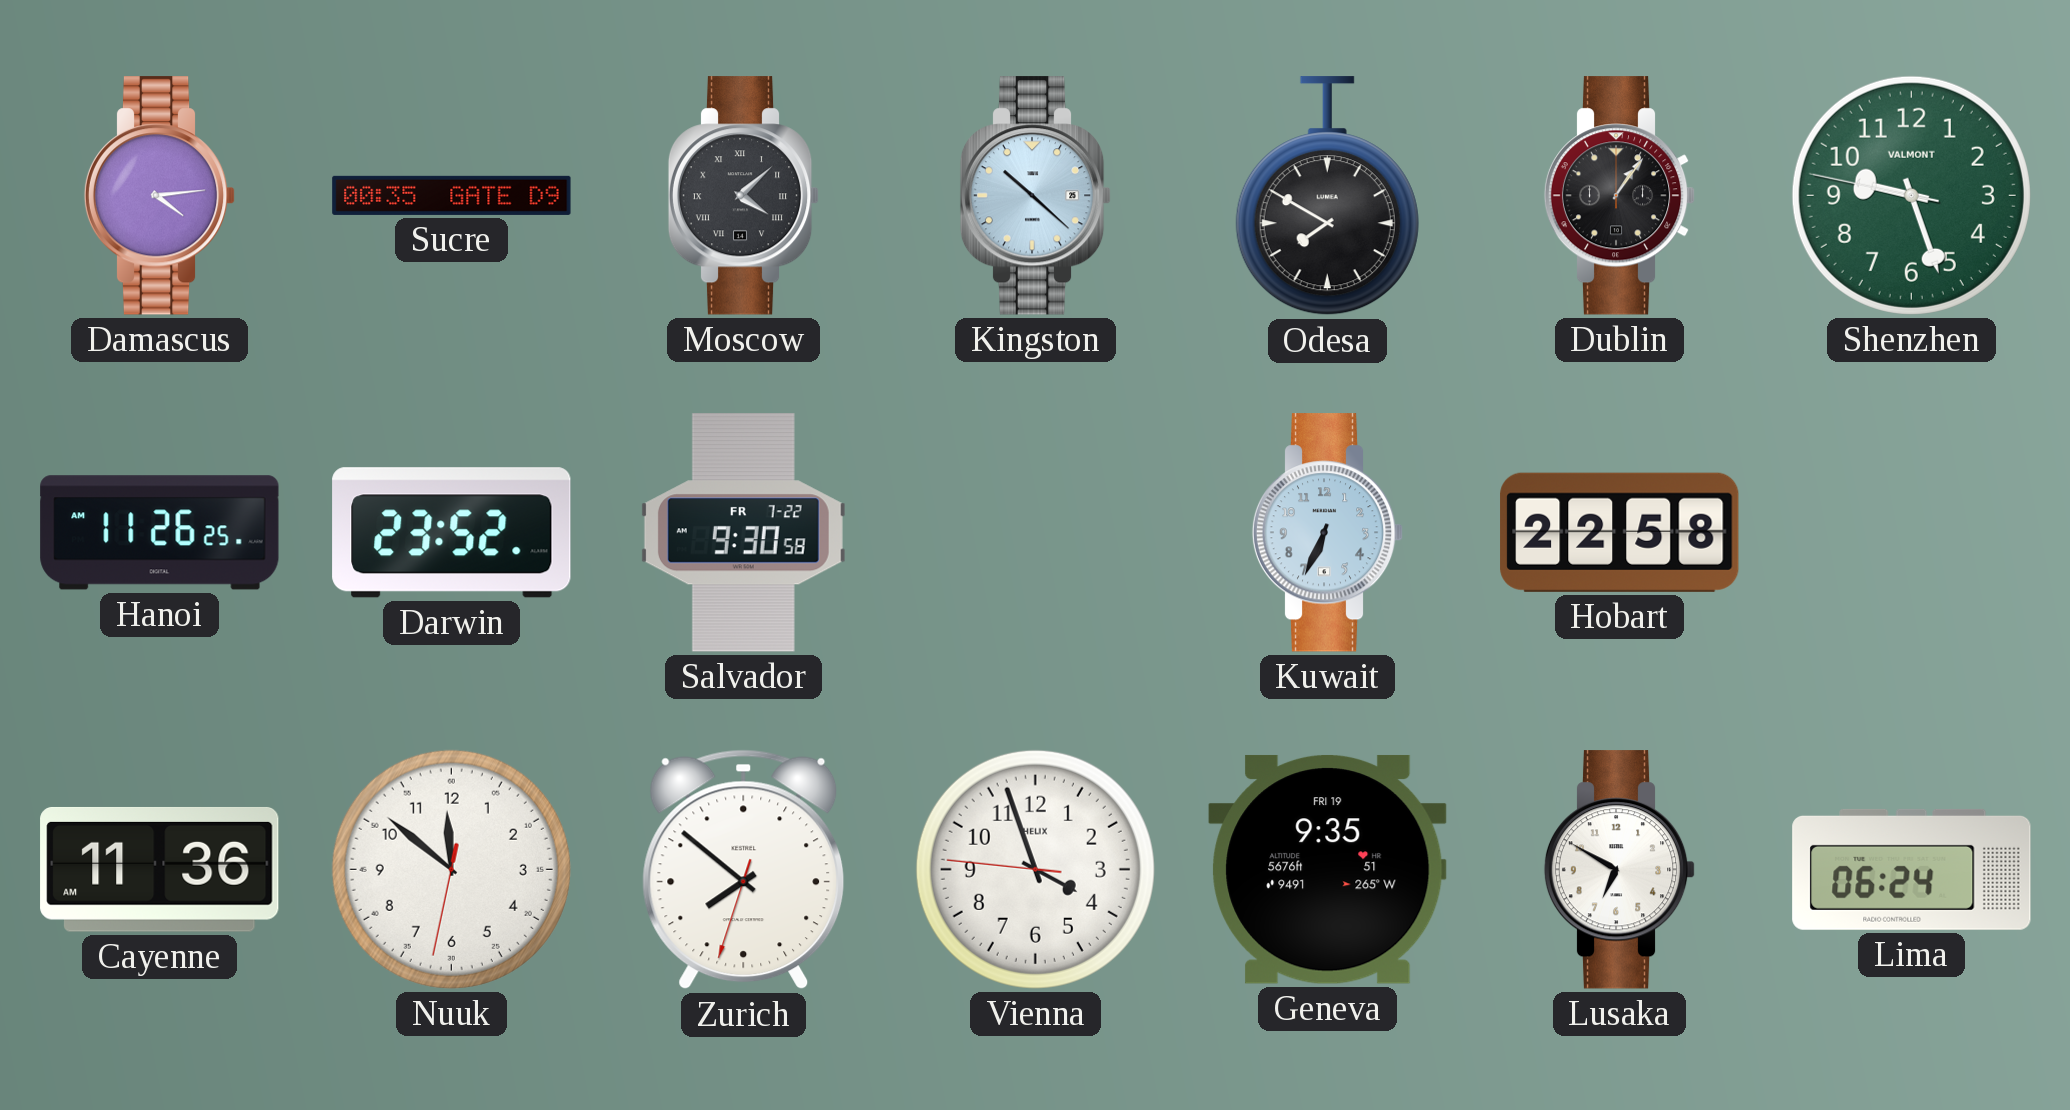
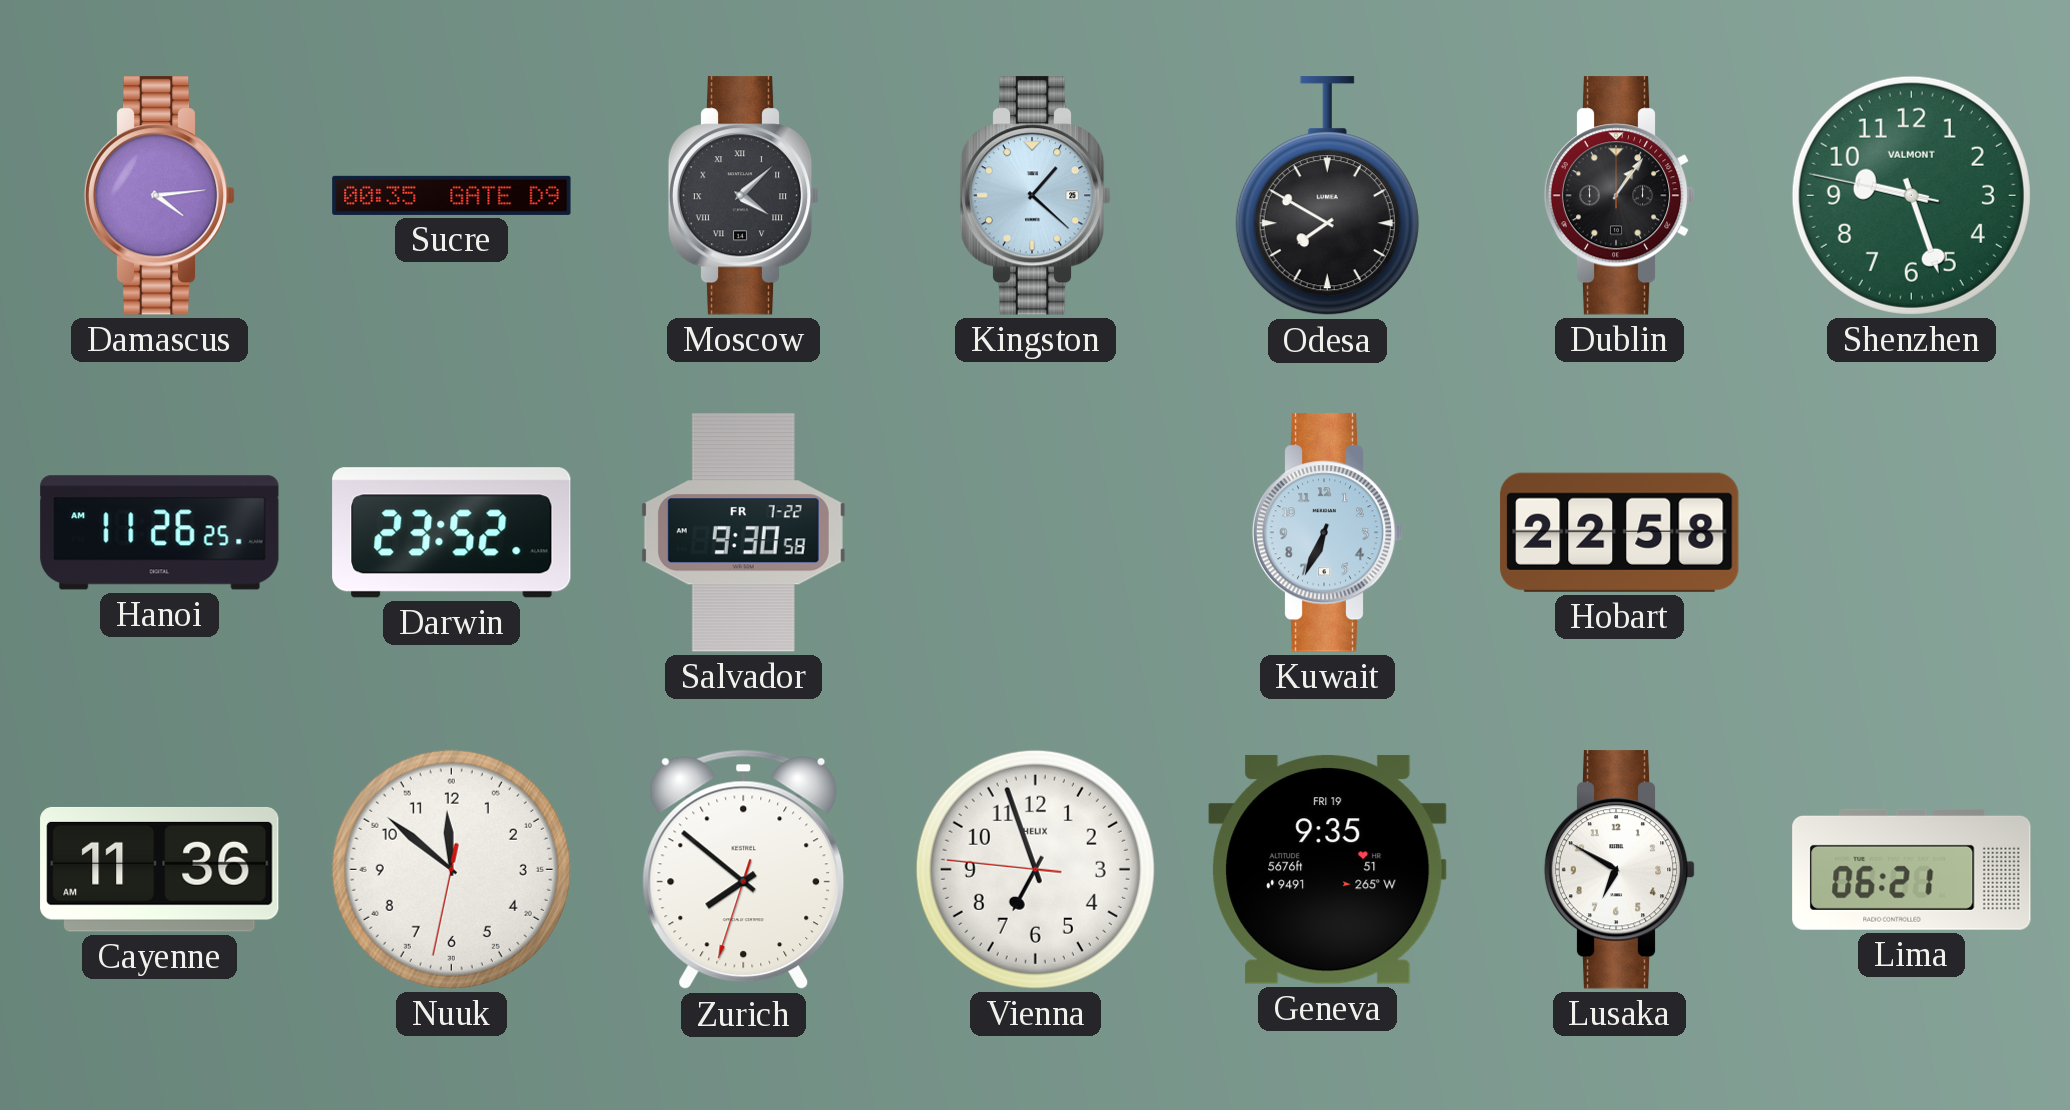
Kingston: 10:22 -> 1:22
Vienna: 3:56 -> 6:56
Lima: 06:24 -> 06:21
